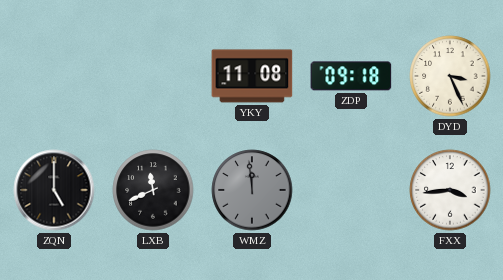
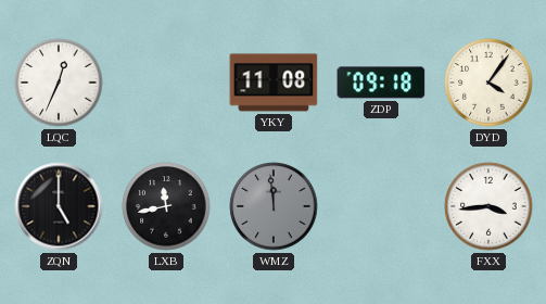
LQC: none -> 12:34
DYD: 3:26 -> 4:06
LXB: 11:41 -> 11:43
